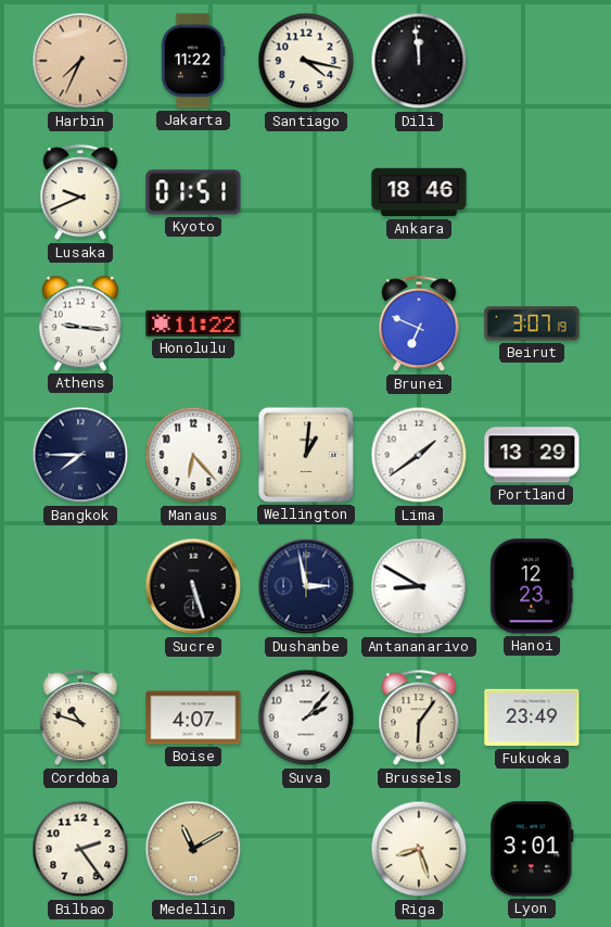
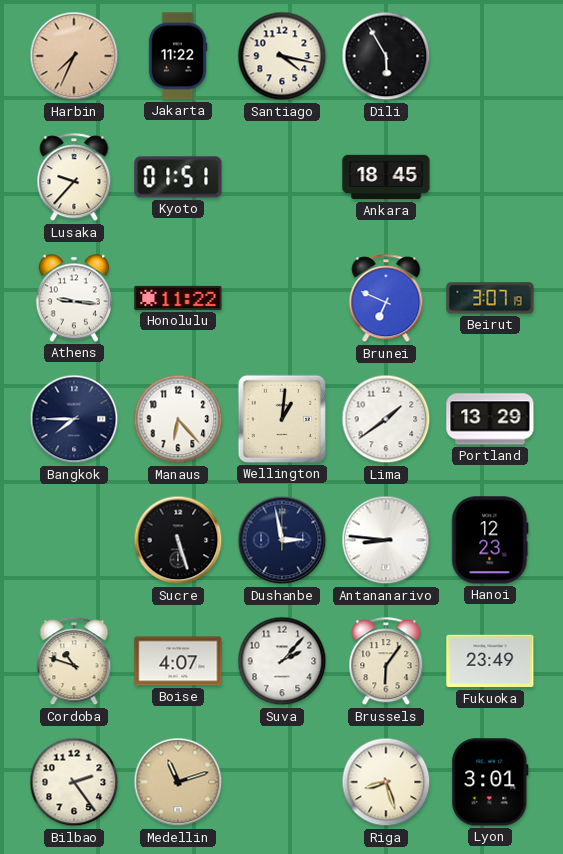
Dili: 11:59 -> 5:55
Lusaka: 9:41 -> 9:37
Ankara: 18:46 -> 18:45
Antananarivo: 8:50 -> 8:46
Medellin: 11:10 -> 11:12
